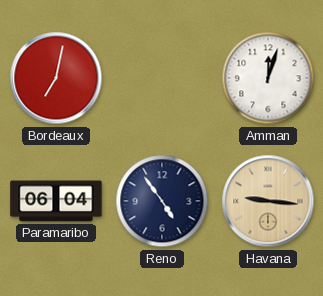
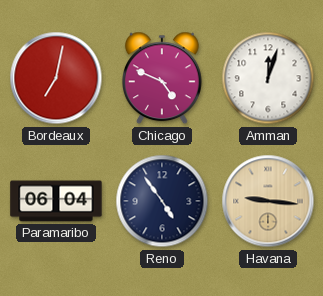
Chicago: none -> 4:49
